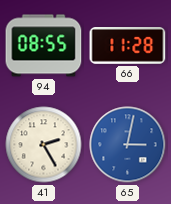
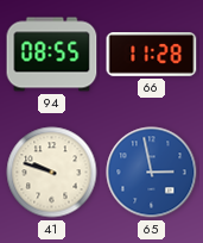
41: 2:25 -> 9:48
65: 3:02 -> 2:58
